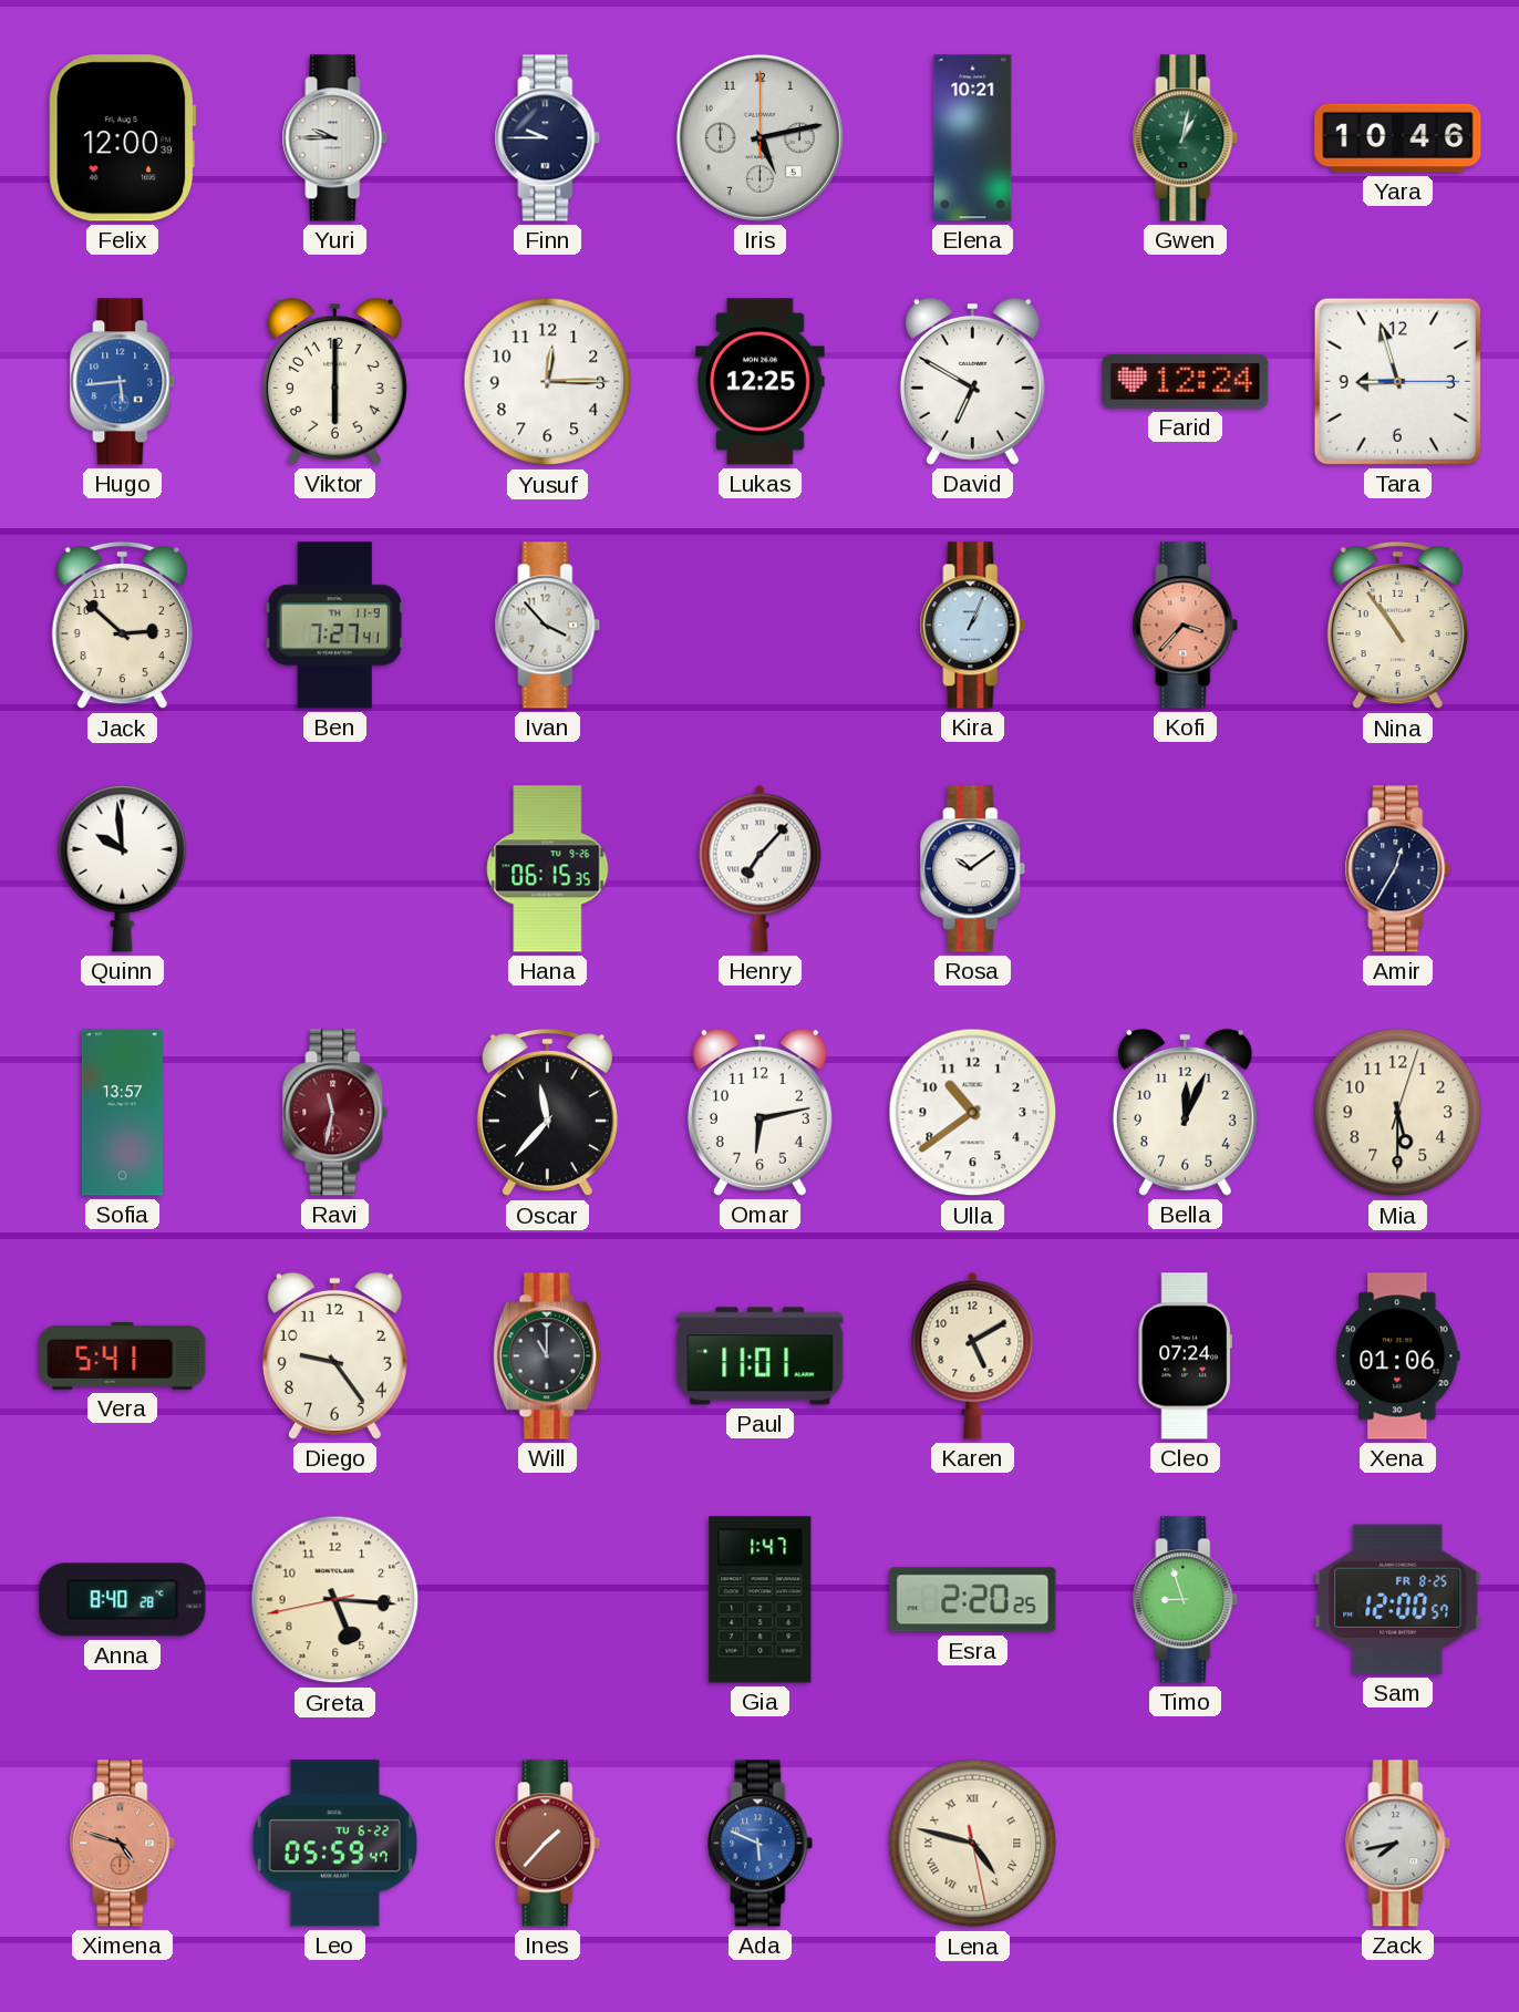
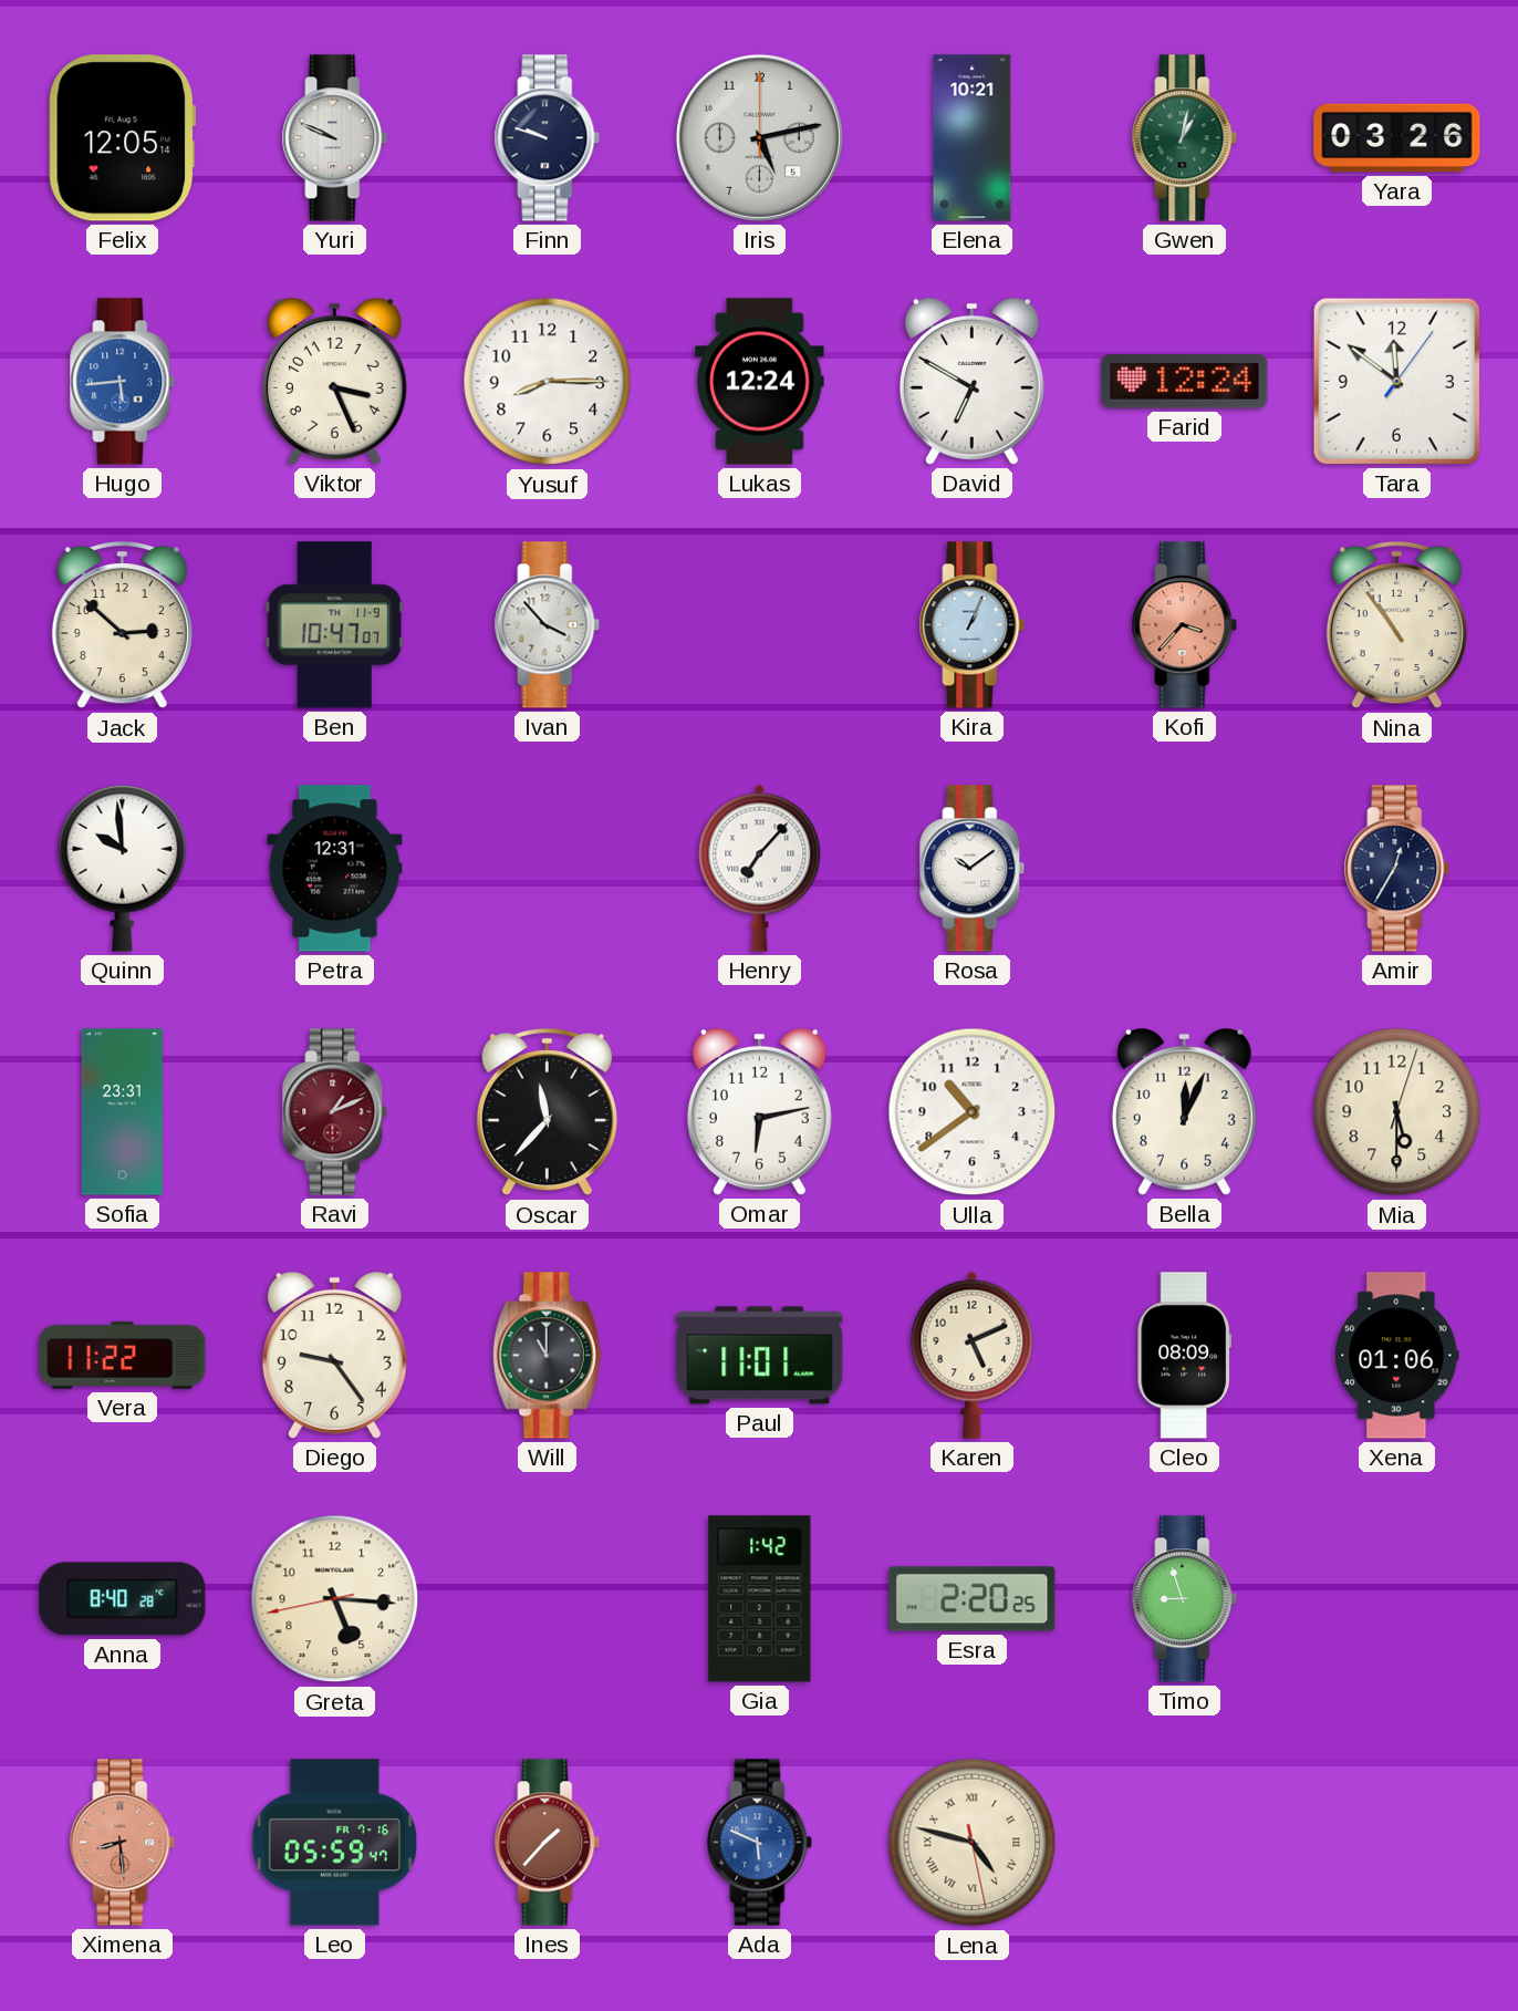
Felix: 12:00 -> 12:05
Yuri: 9:45 -> 9:49
Finn: 9:45 -> 9:48
Yara: 10:46 -> 03:26
Viktor: 6:00 -> 3:26
Yusuf: 12:15 -> 8:15
Lukas: 12:25 -> 12:24
Tara: 8:57 -> 11:51
Ben: 7:27 -> 10:47
Petra: none -> 12:31
Hana: 06:15 -> none
Sofia: 13:57 -> 23:31
Ravi: 11:32 -> 1:11
Vera: 5:41 -> 11:22
Karen: 5:10 -> 5:11
Cleo: 07:24 -> 08:09
Gia: 1:47 -> 1:42
Sam: 12:00 -> none
Ximena: 4:48 -> 8:29
Leo date: TU 6-22 -> FR 7-16
Zack: 7:43 -> none
